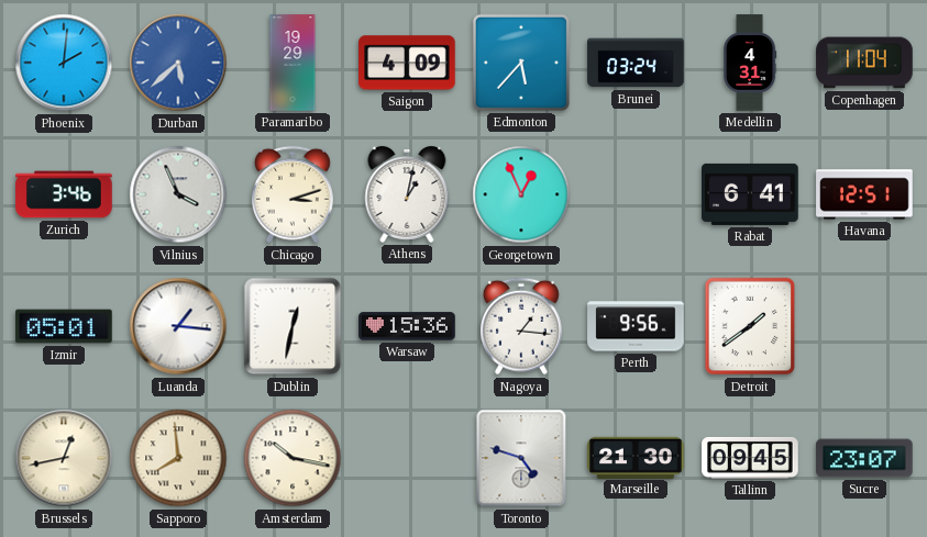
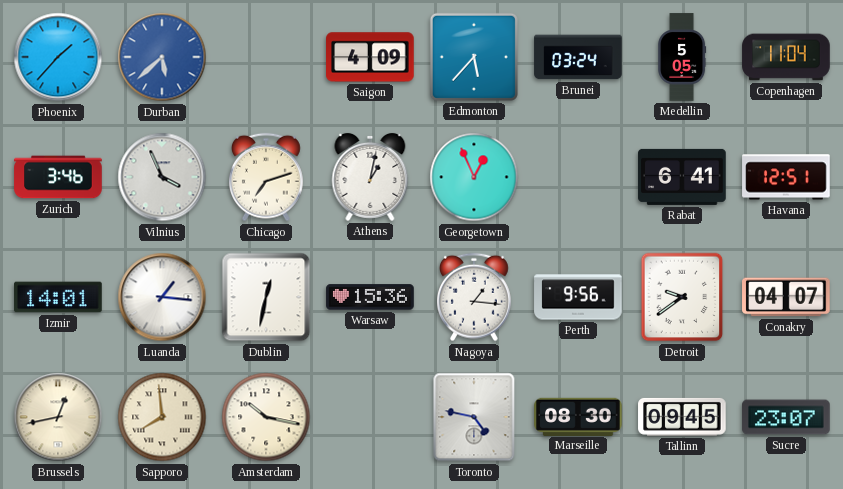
Phoenix: 2:01 -> 1:37
Paramaribo: 19:29 -> none
Medellin: 4:31 -> 5:05
Chicago: 3:12 -> 7:12
Izmir: 05:01 -> 14:01
Detroit: 1:39 -> 9:39
Conakry: none -> 04:07
Toronto: 4:48 -> 4:47
Marseille: 21:30 -> 08:30
